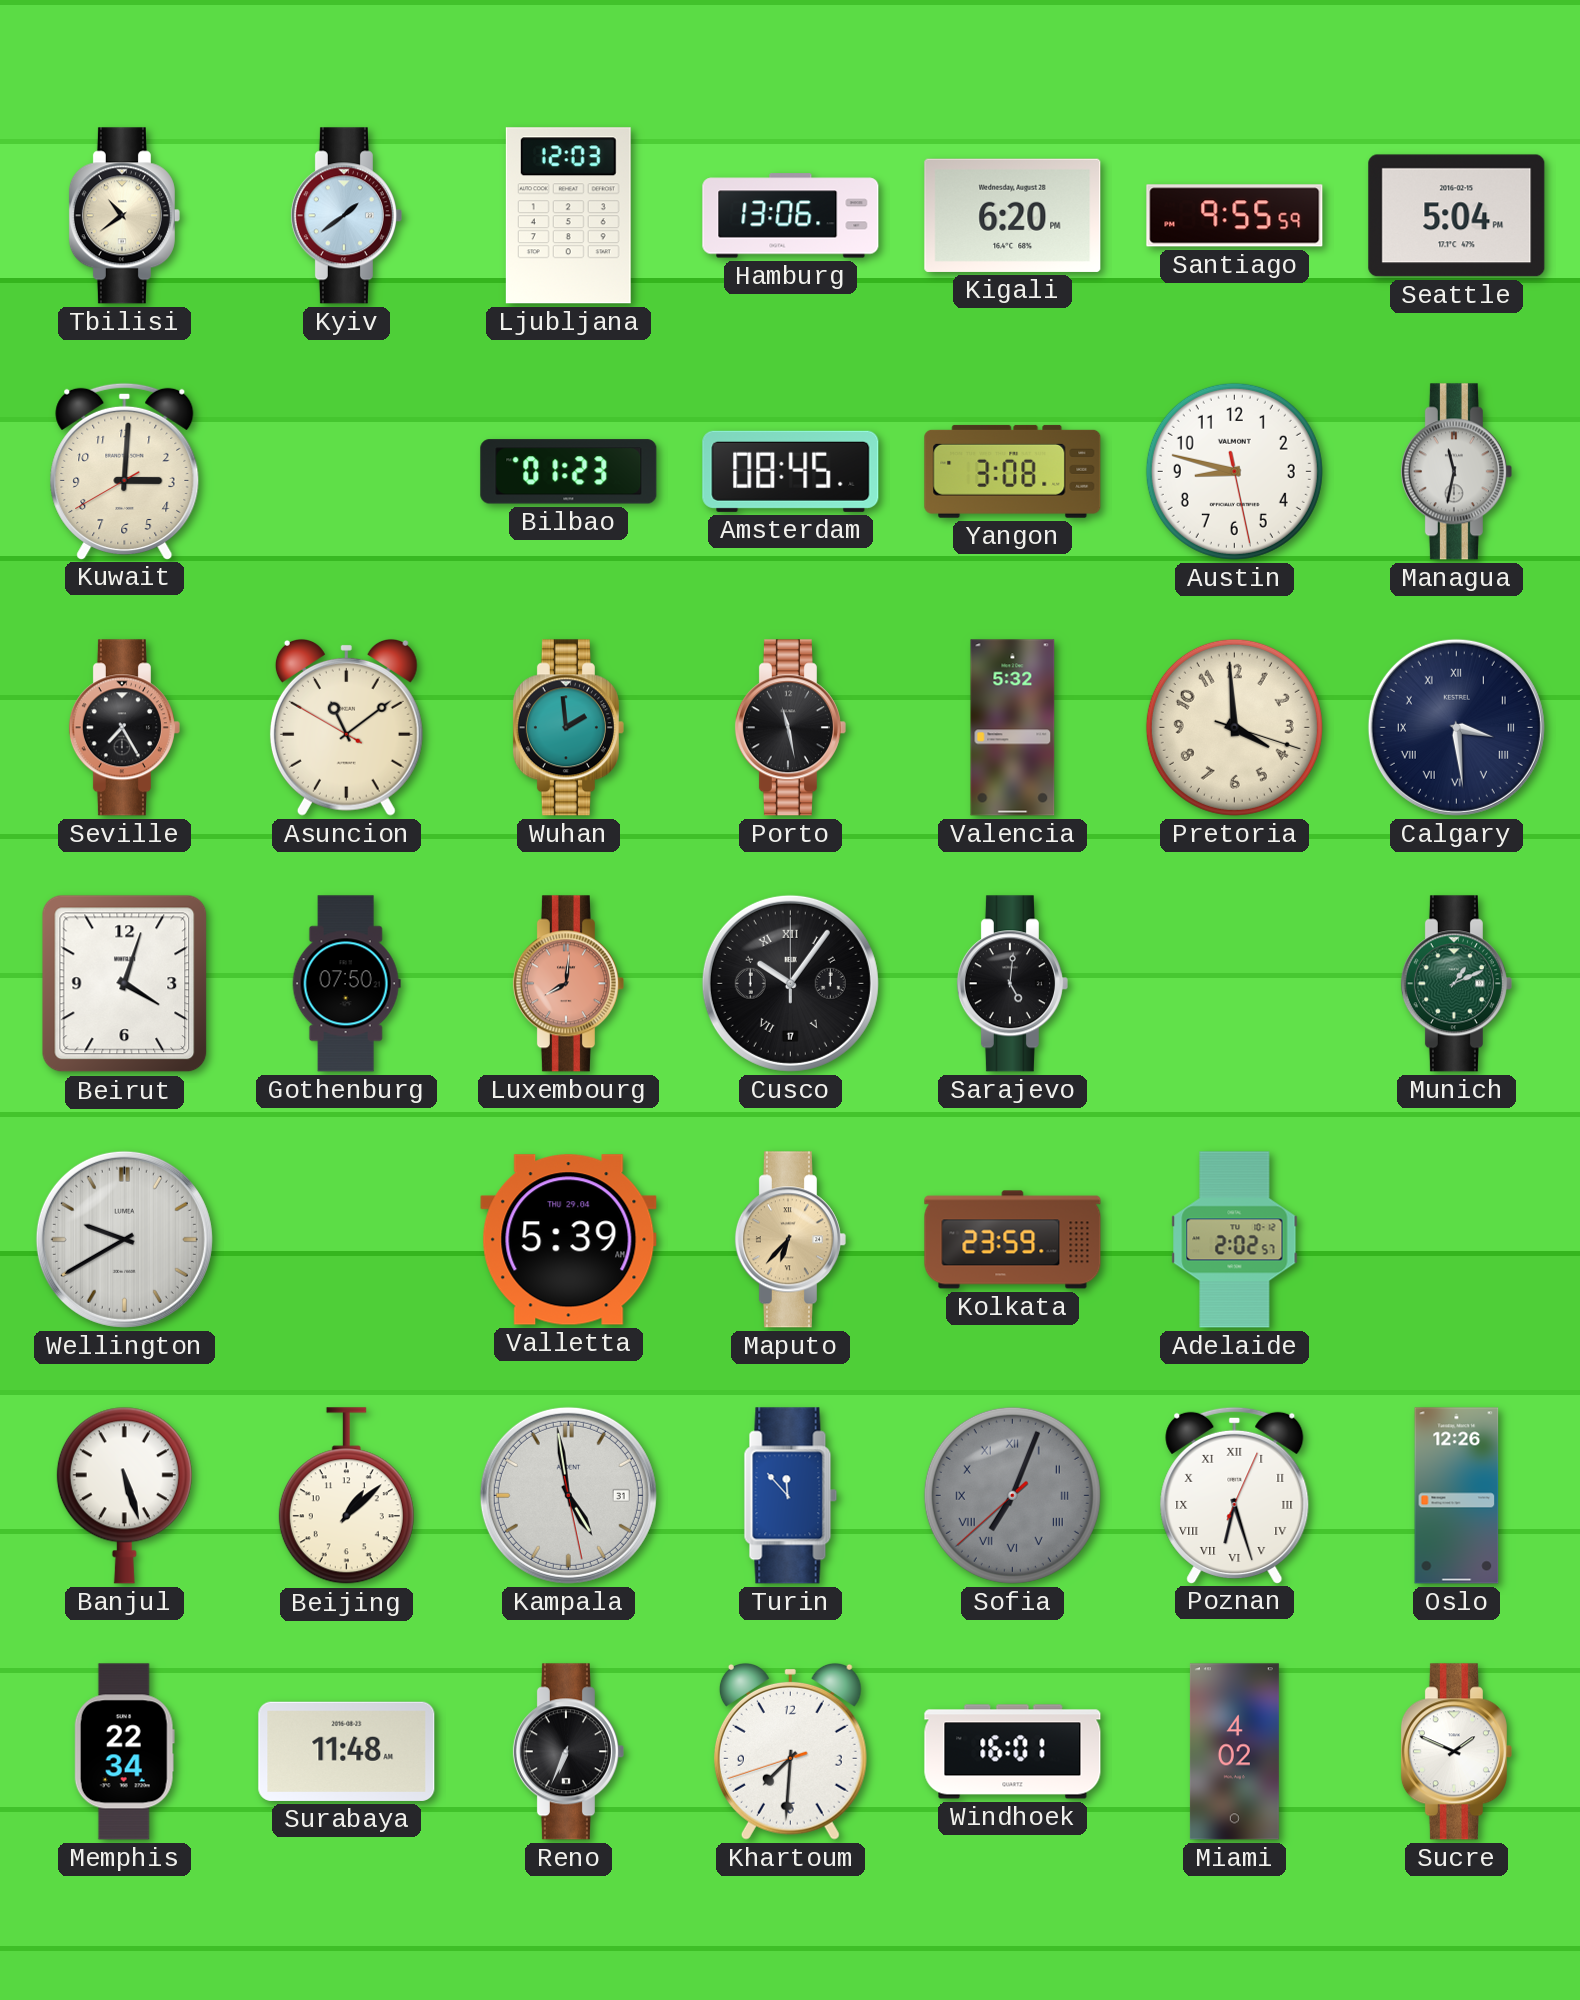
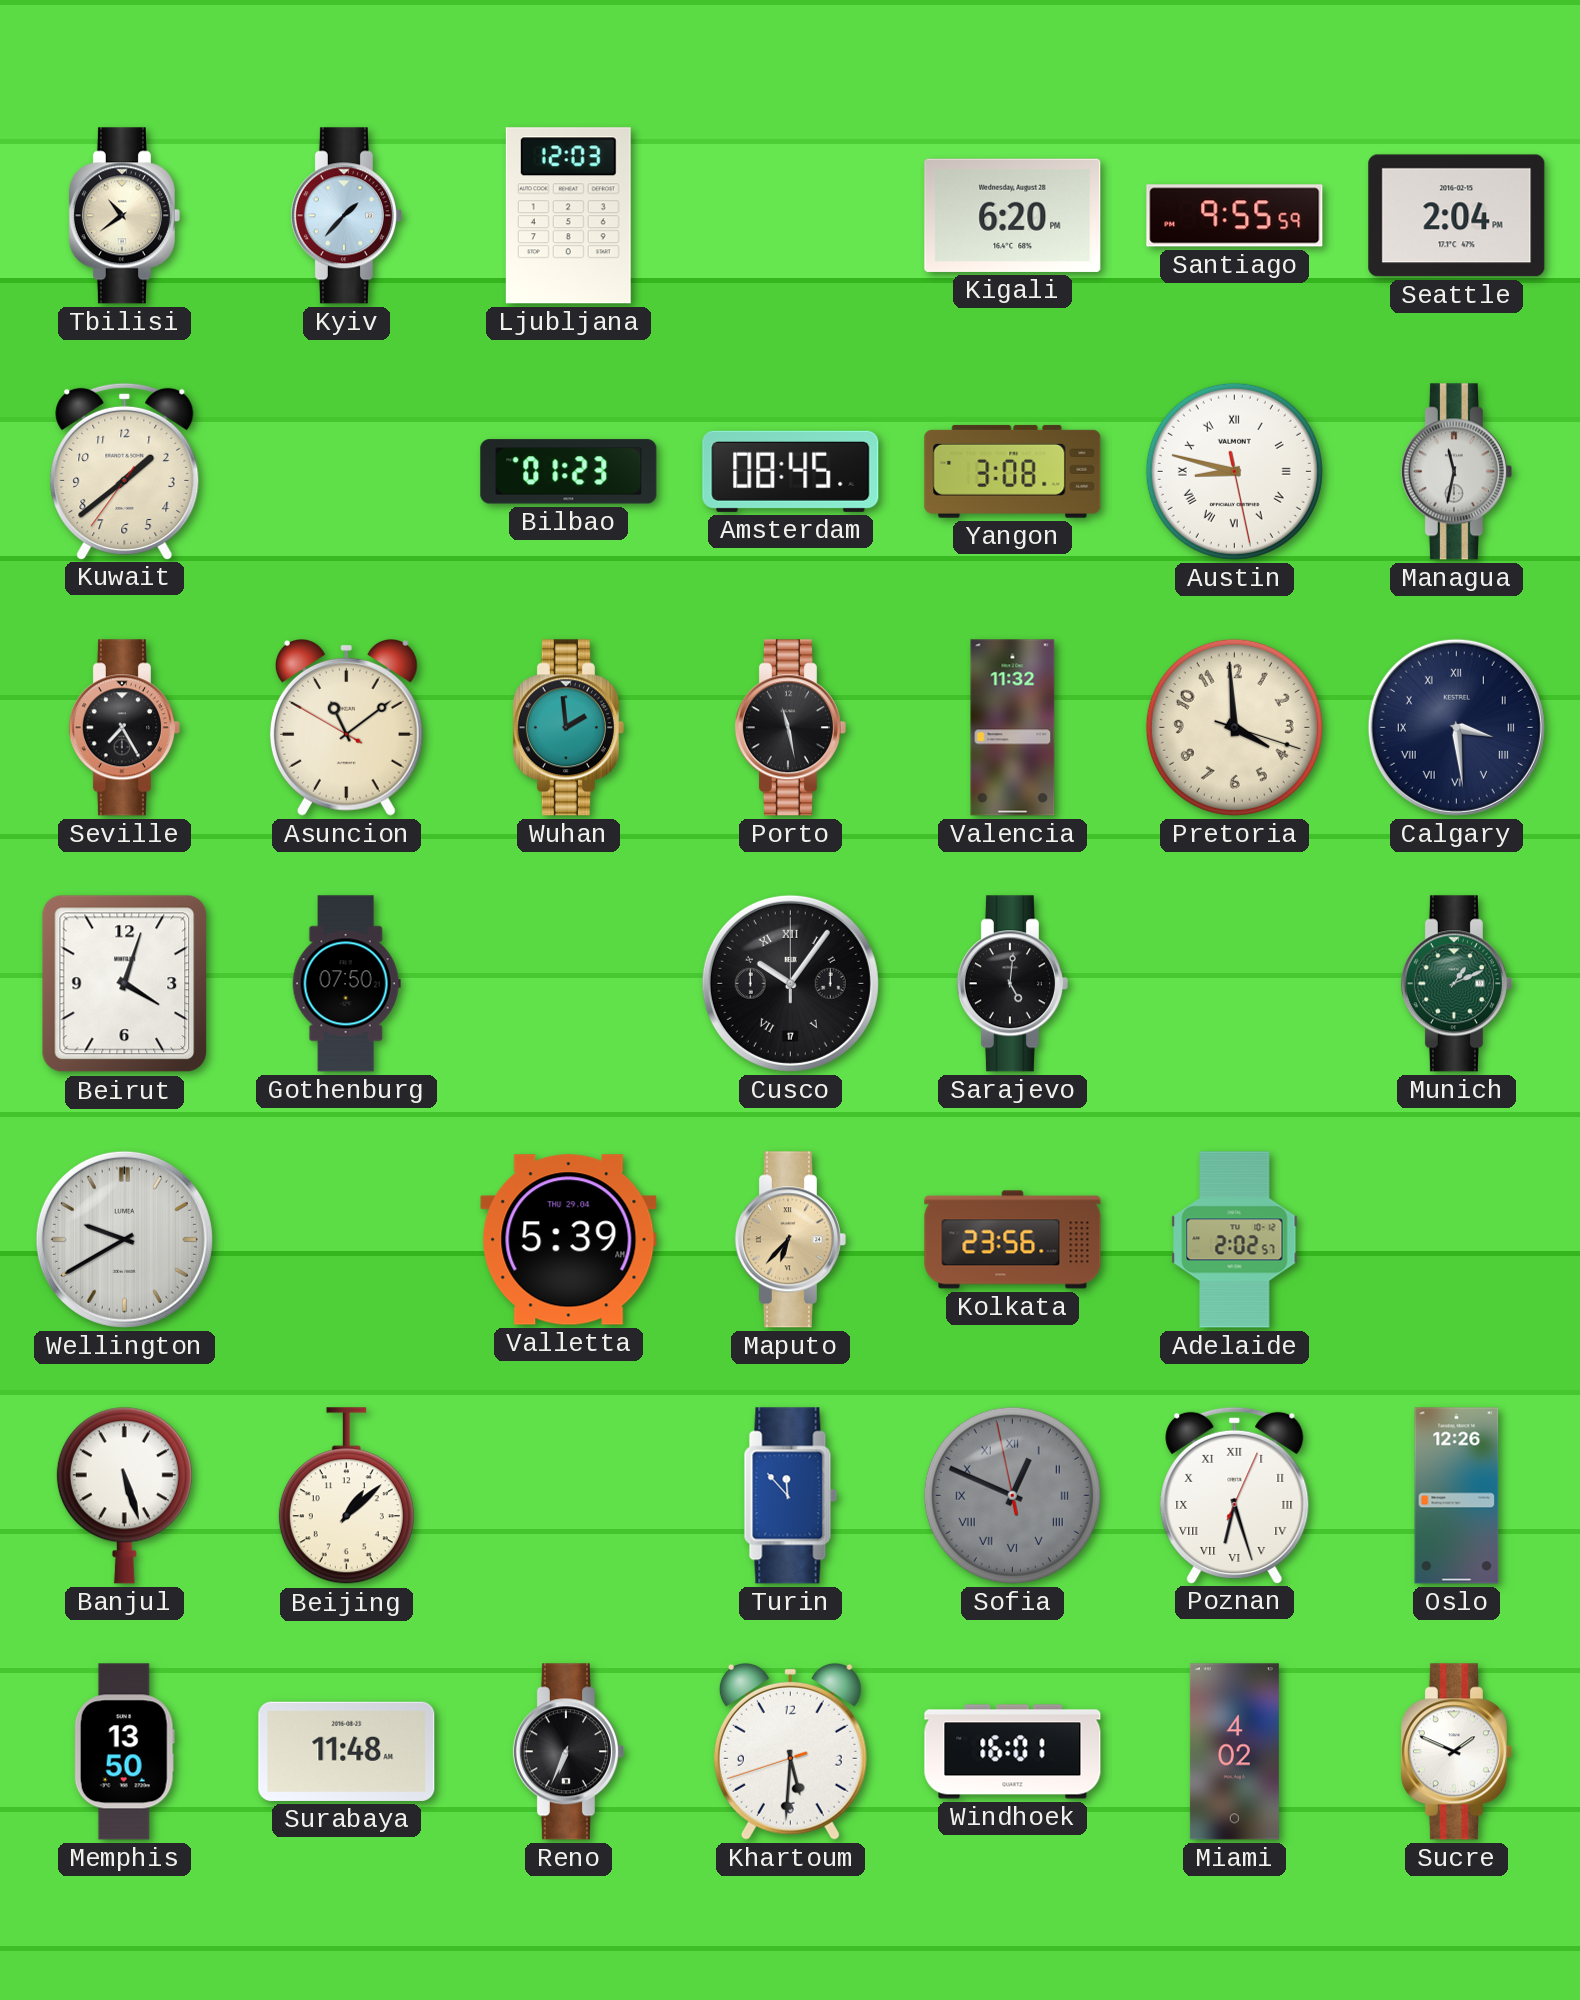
Kyiv: 1:39 -> 1:37
Hamburg: 13:06 -> none
Seattle: 5:04 -> 2:04
Kuwait: 3:00 -> 1:38
Austin numerals: Arabic -> Roman
Valencia: 5:32 -> 11:32
Luxembourg: 8:01 -> none
Kolkata: 23:59 -> 23:56
Kampala: 4:58 -> none
Sofia: 7:03 -> 12:48
Memphis: 22:34 -> 13:50
Khartoum: 7:30 -> 5:30
